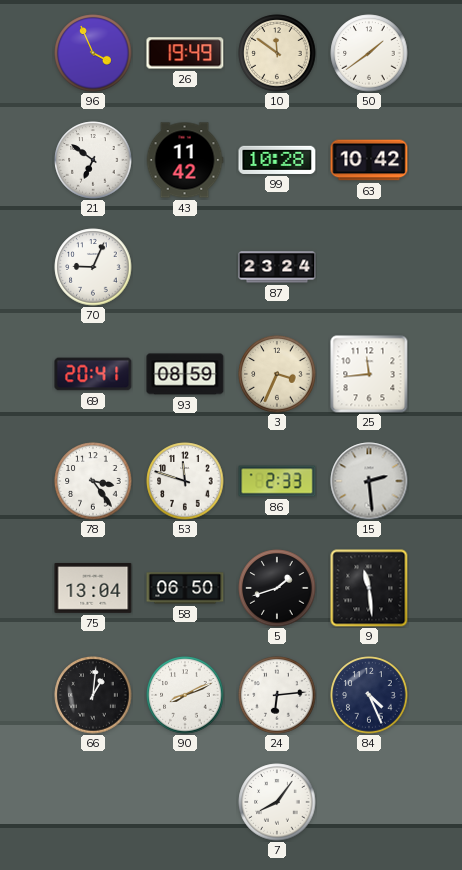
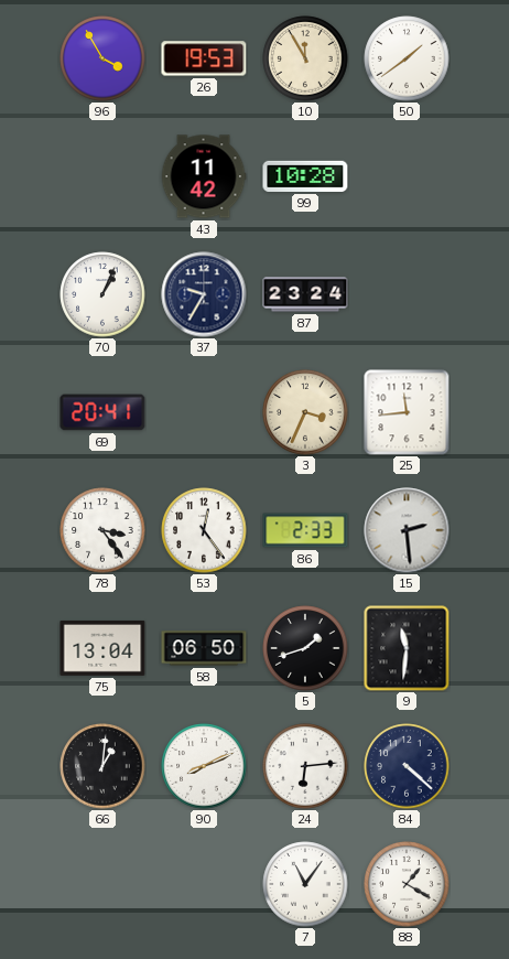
96: 3:56 -> 3:55
26: 19:49 -> 19:53
10: 11:51 -> 11:55
21: 6:51 -> none
63: 10:42 -> none
70: 9:04 -> 1:04
37: none -> 9:35
93: 08:59 -> none
53: 11:48 -> 12:24
9: 11:29 -> 11:31
84: 4:26 -> 4:22
7: 8:06 -> 11:06
88: none -> 1:20
